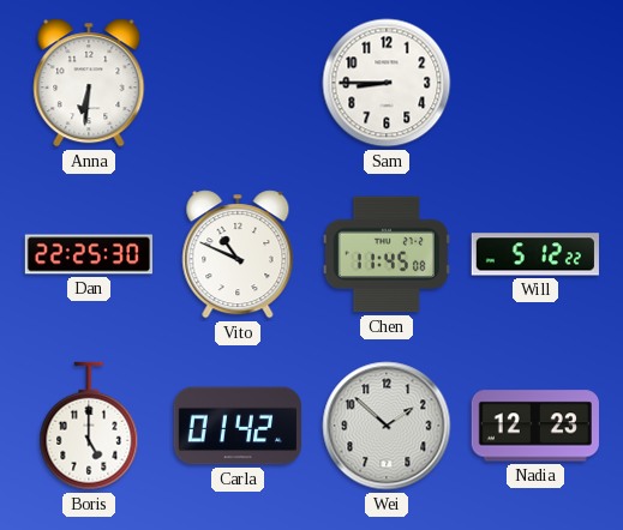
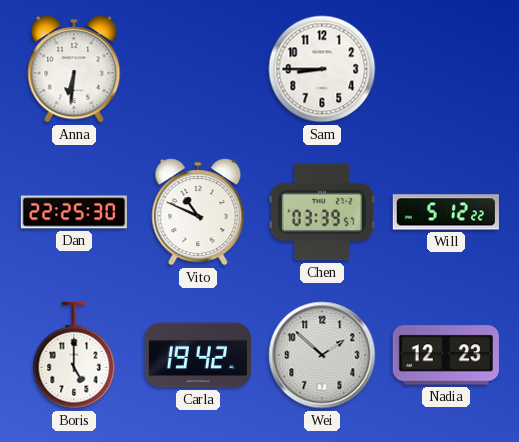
Chen: 11:45 -> 03:39
Carla: 01:42 -> 19:42
